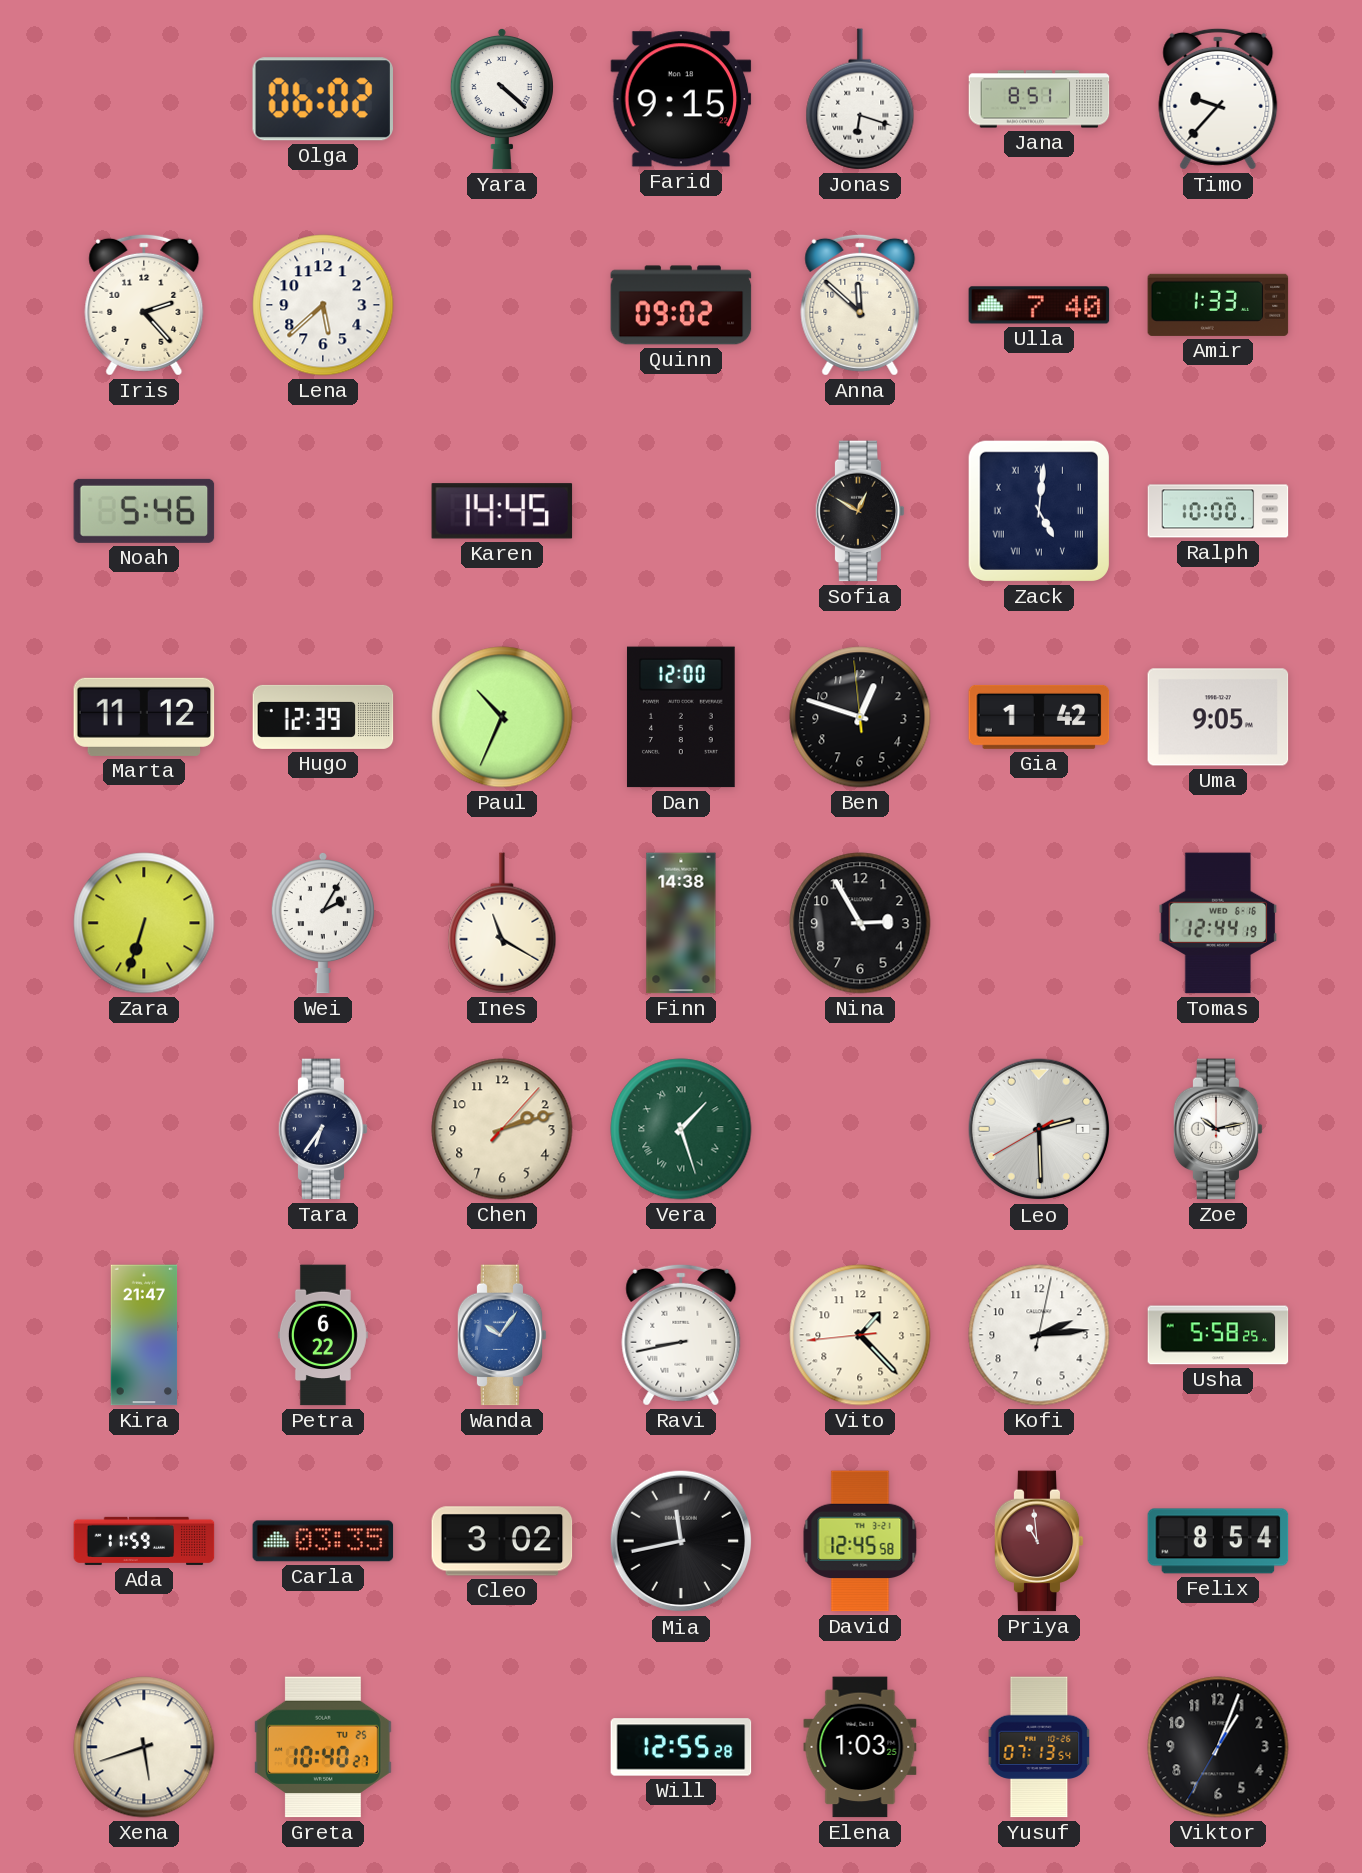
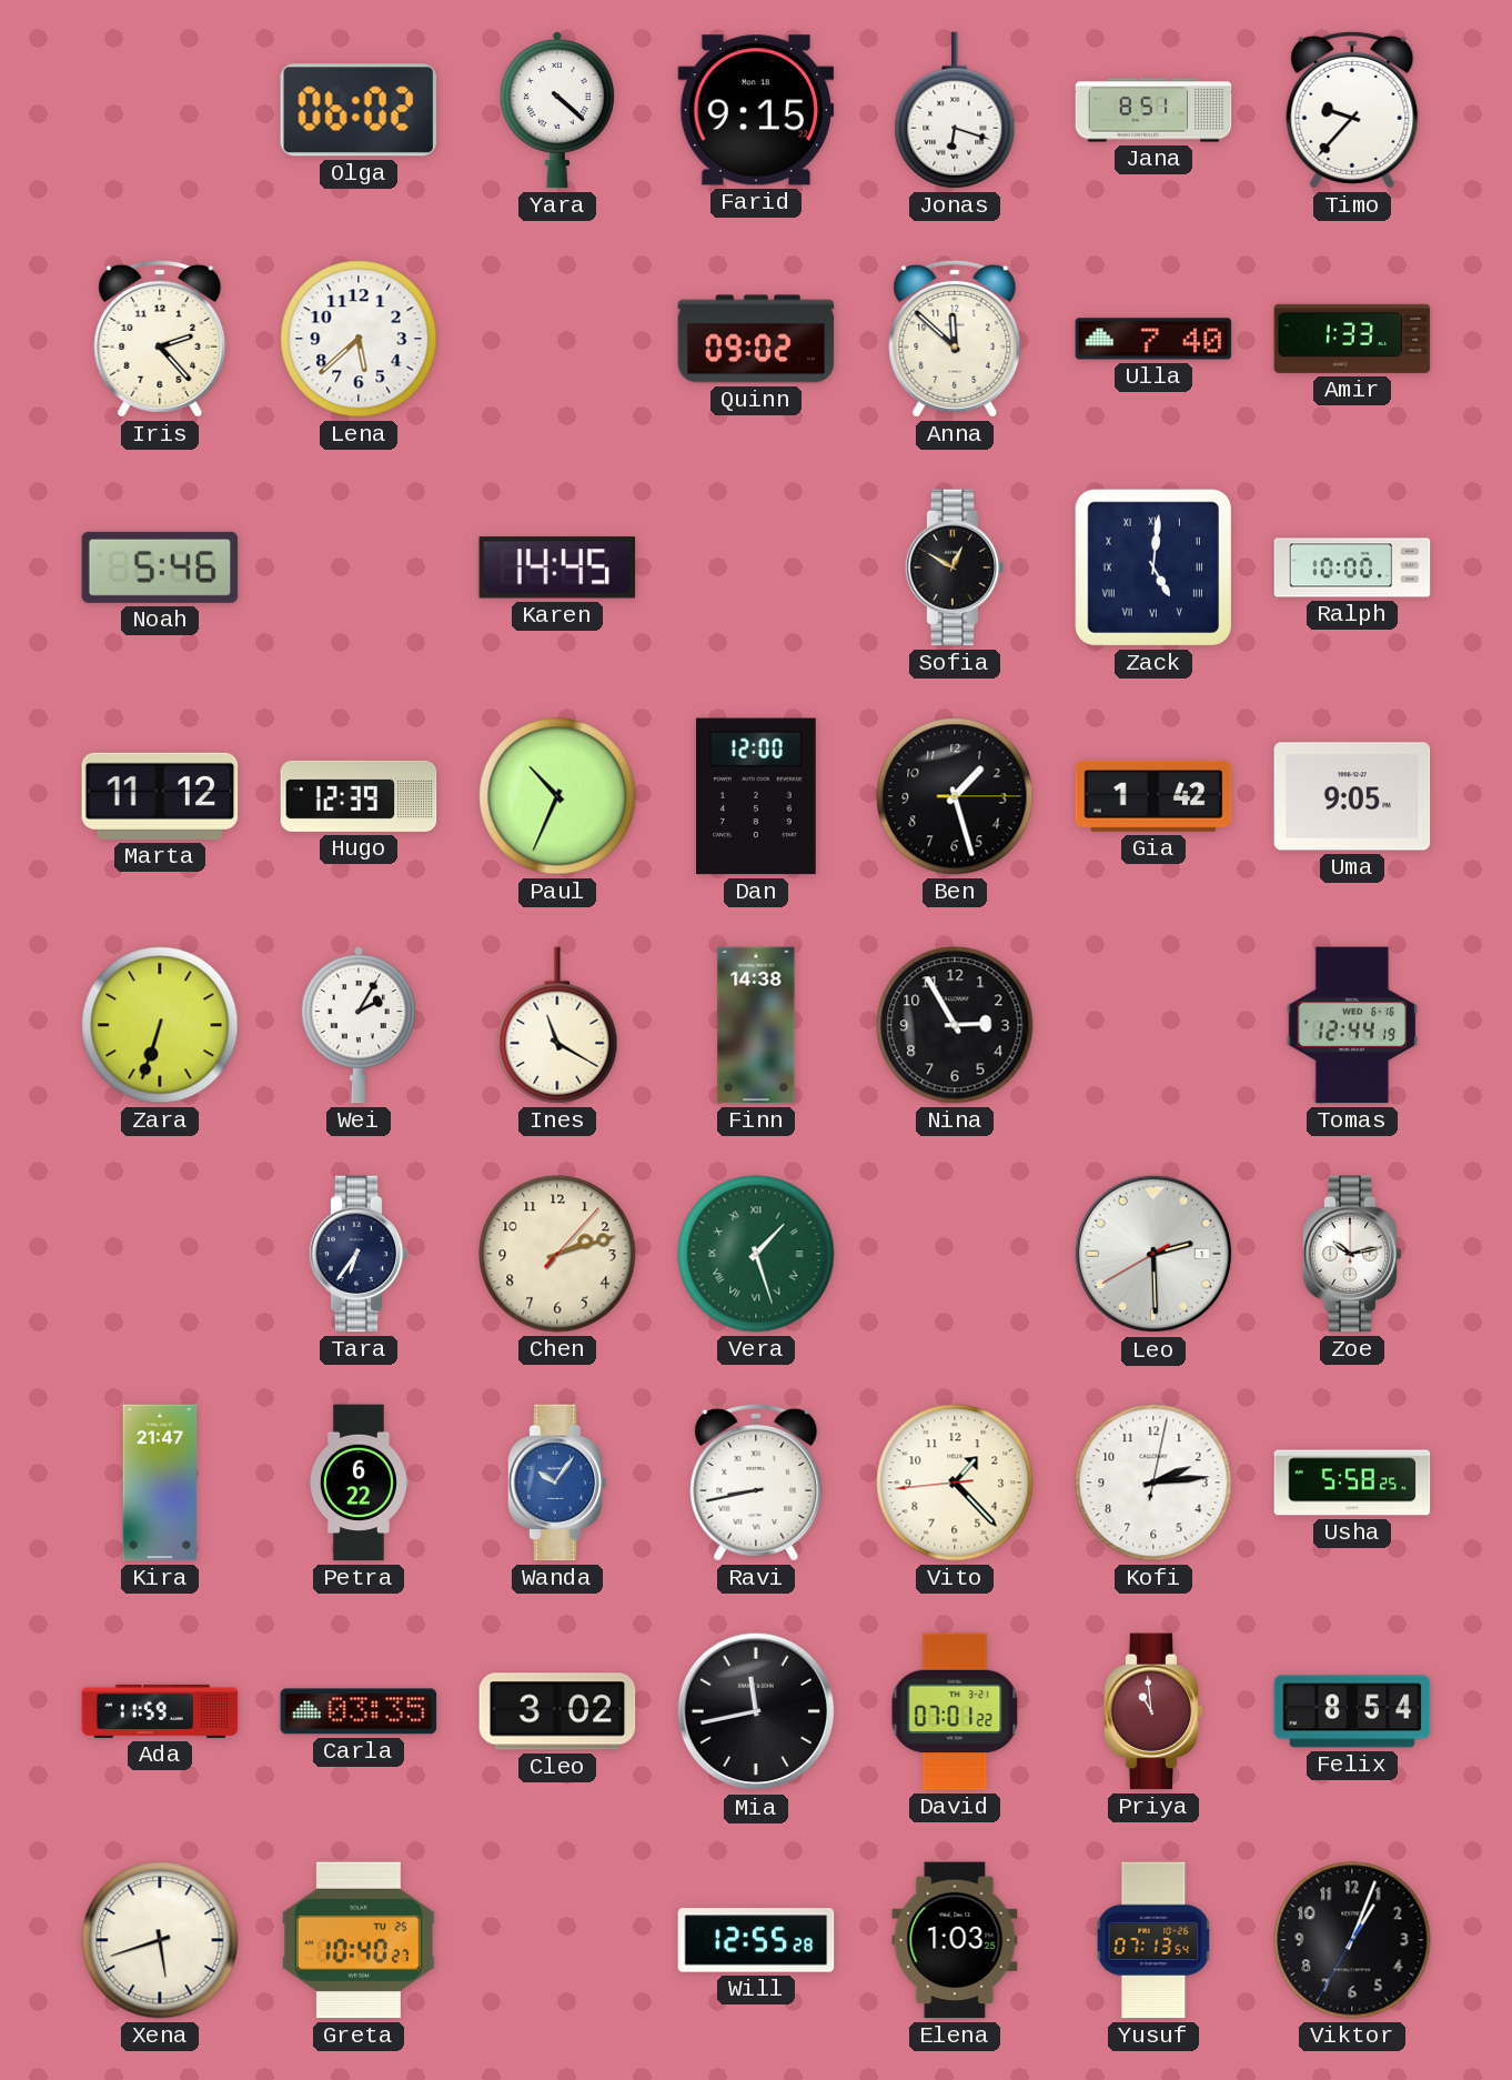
Ben: 12:47 -> 1:27
David: 12:45 -> 07:01
